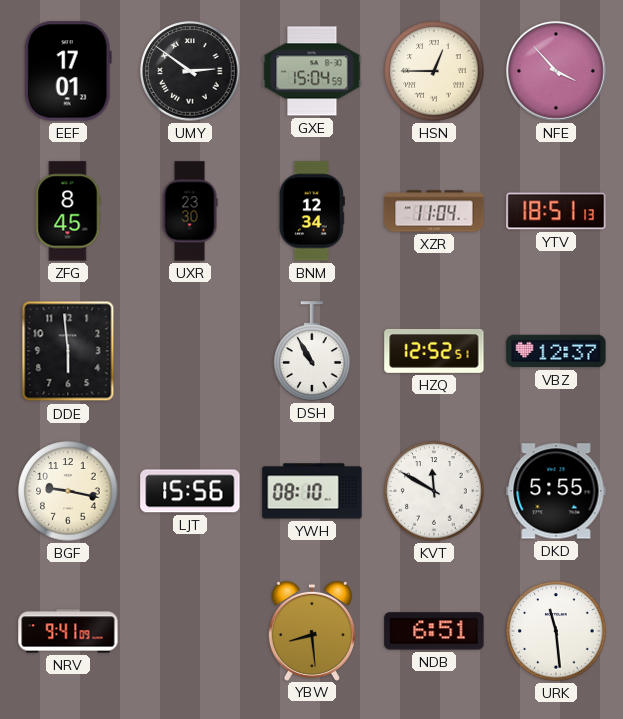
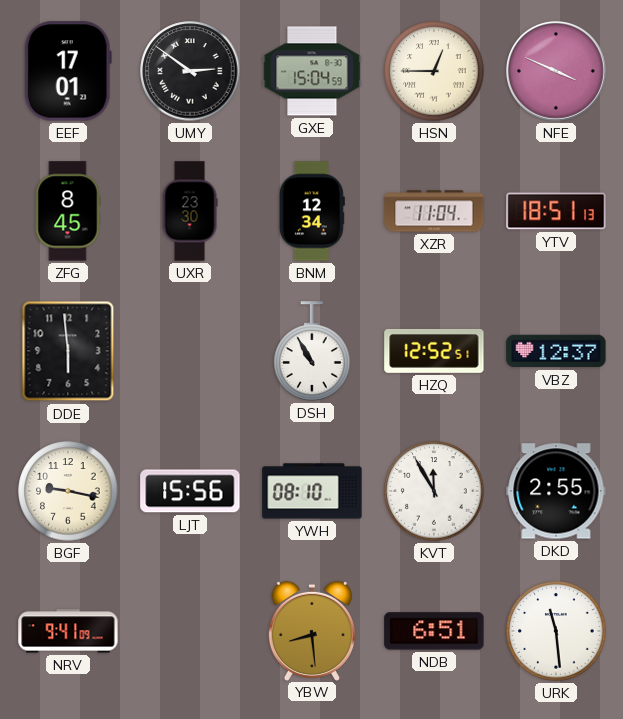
NFE: 3:53 -> 3:49
KVT: 11:50 -> 11:55
DKD: 5:55 -> 2:55
